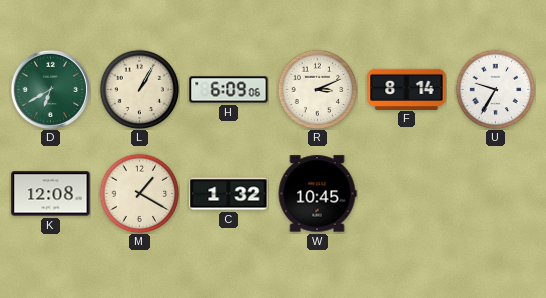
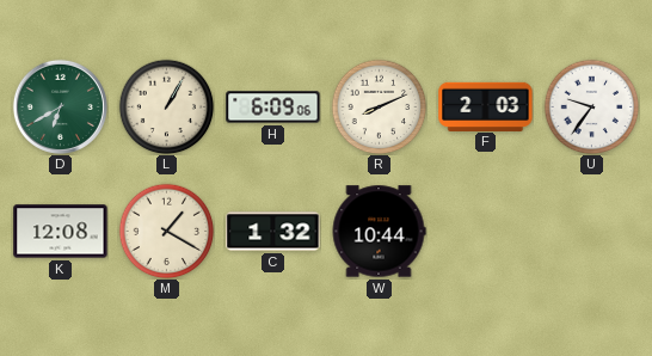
R: 3:11 -> 8:11
F: 8:14 -> 2:03
U: 9:35 -> 9:36
W: 10:45 -> 10:44
